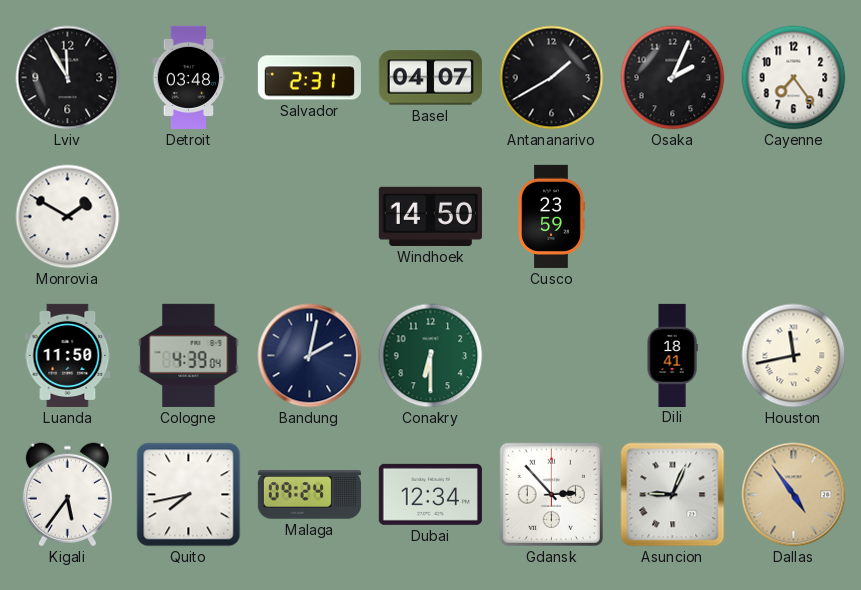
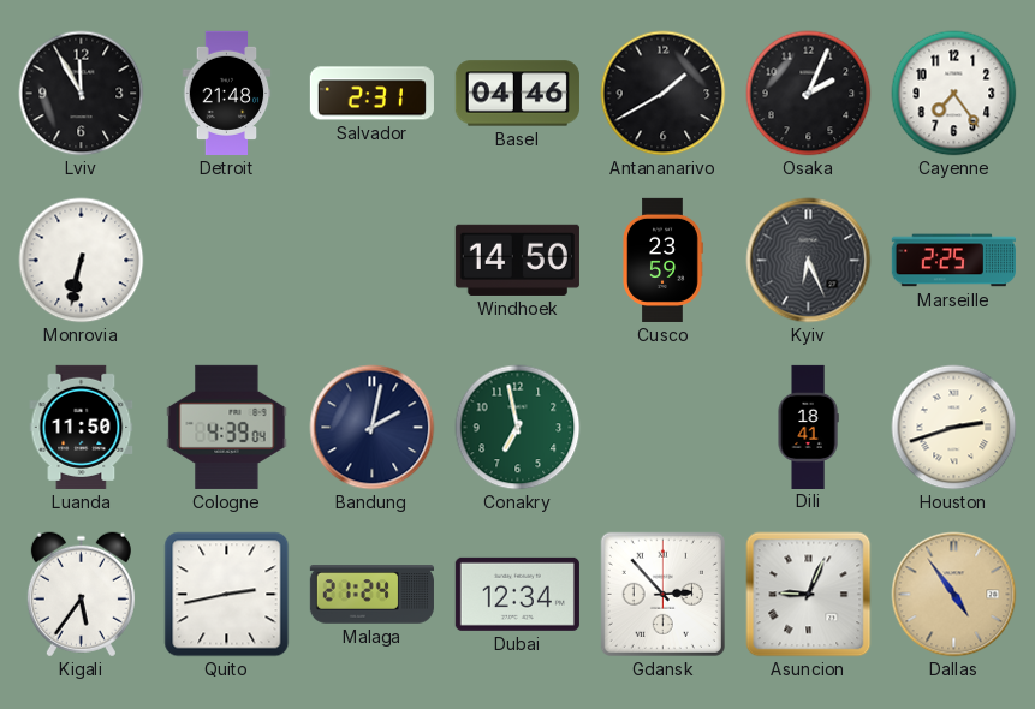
Detroit: 03:48 -> 21:48
Basel: 04:07 -> 04:46
Monrovia: 1:50 -> 6:32
Kyiv: none -> 6:26
Marseille: none -> 2:25
Conakry: 6:30 -> 6:58
Houston: 11:43 -> 2:42
Quito: 7:43 -> 2:43
Malaga: 09:24 -> 21:24
